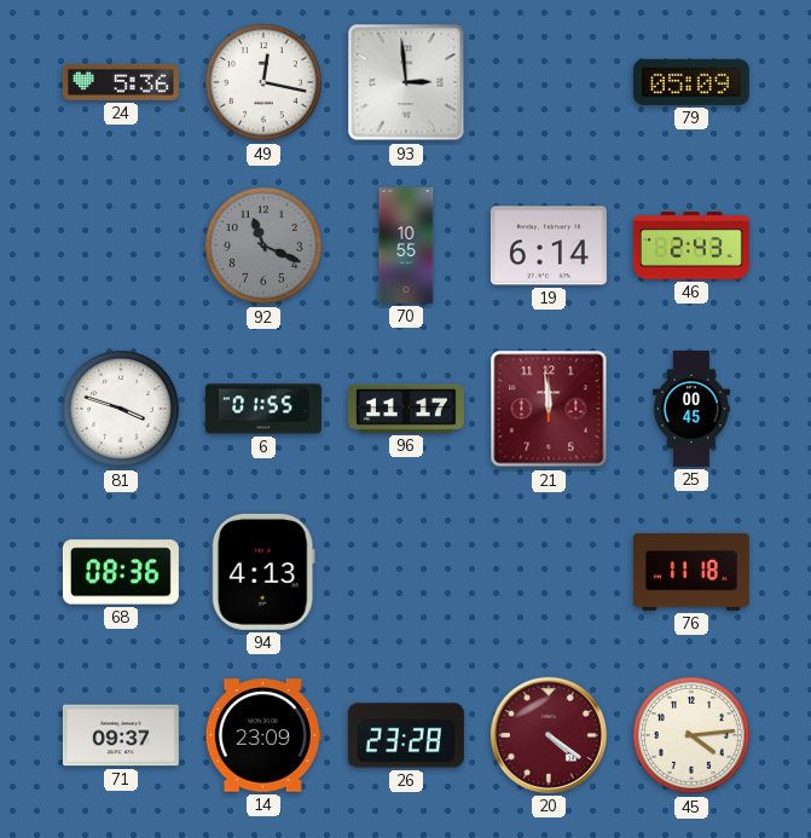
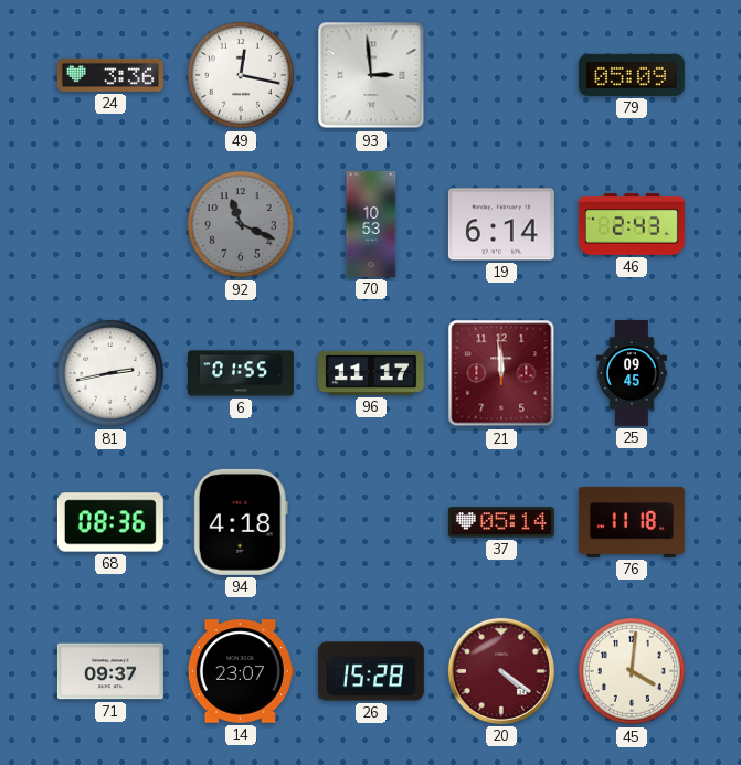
24: 5:36 -> 3:36
70: 10:55 -> 10:53
81: 3:48 -> 2:43
25: 00:45 -> 09:45
94: 4:13 -> 4:18
37: none -> 05:14
14: 23:09 -> 23:07
26: 23:28 -> 15:28
45: 4:14 -> 4:01
